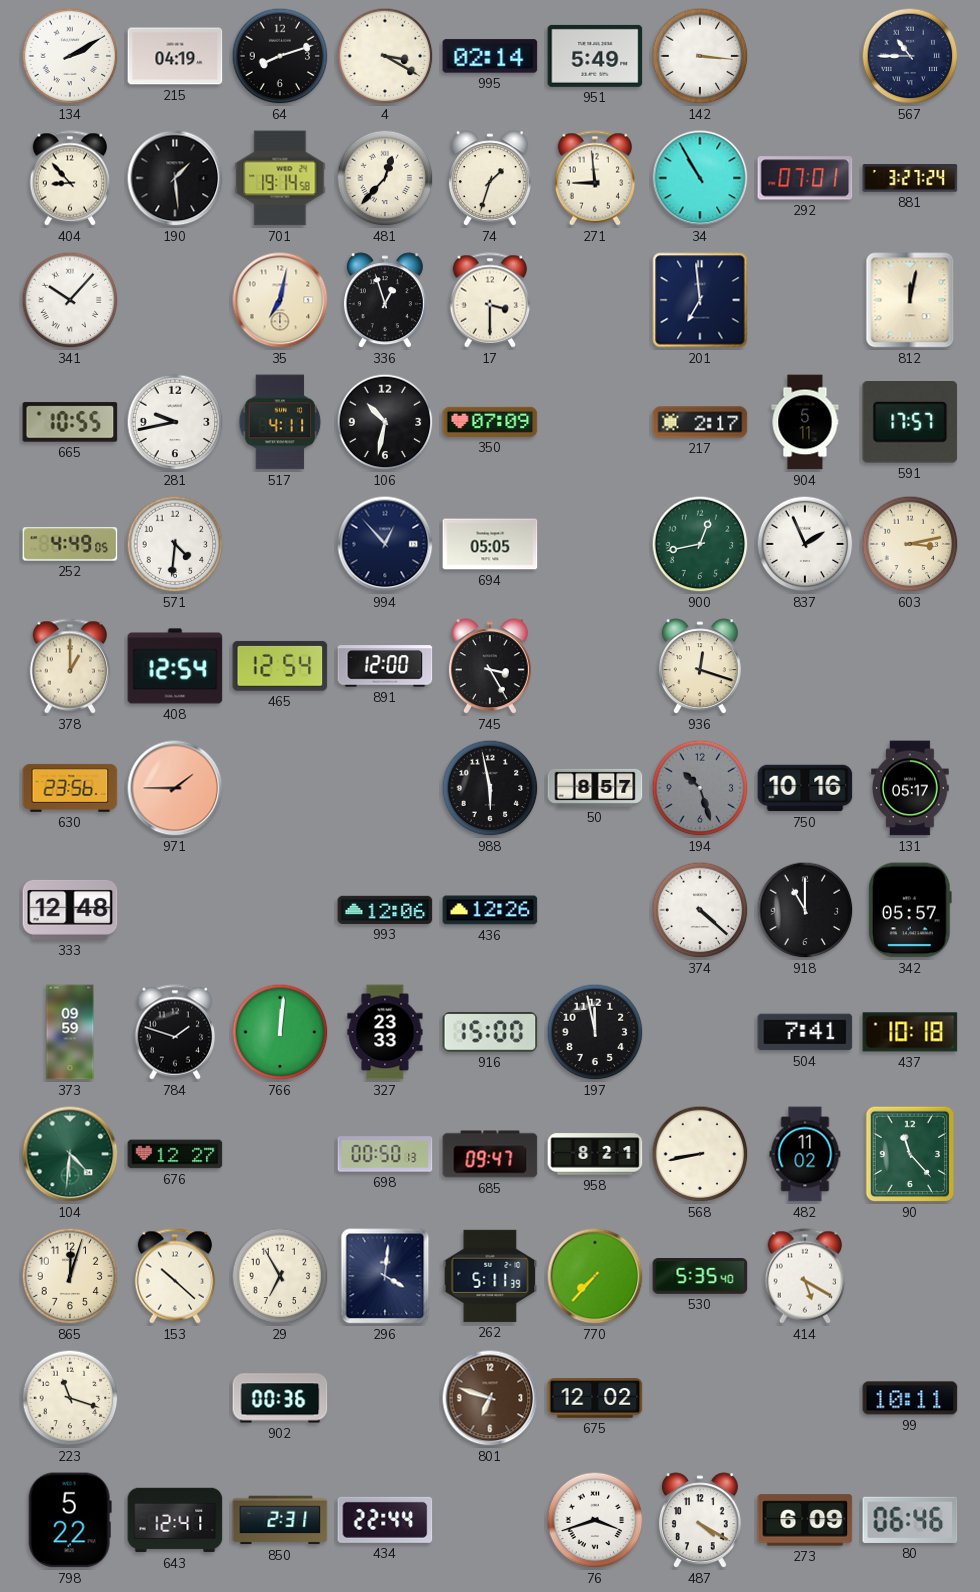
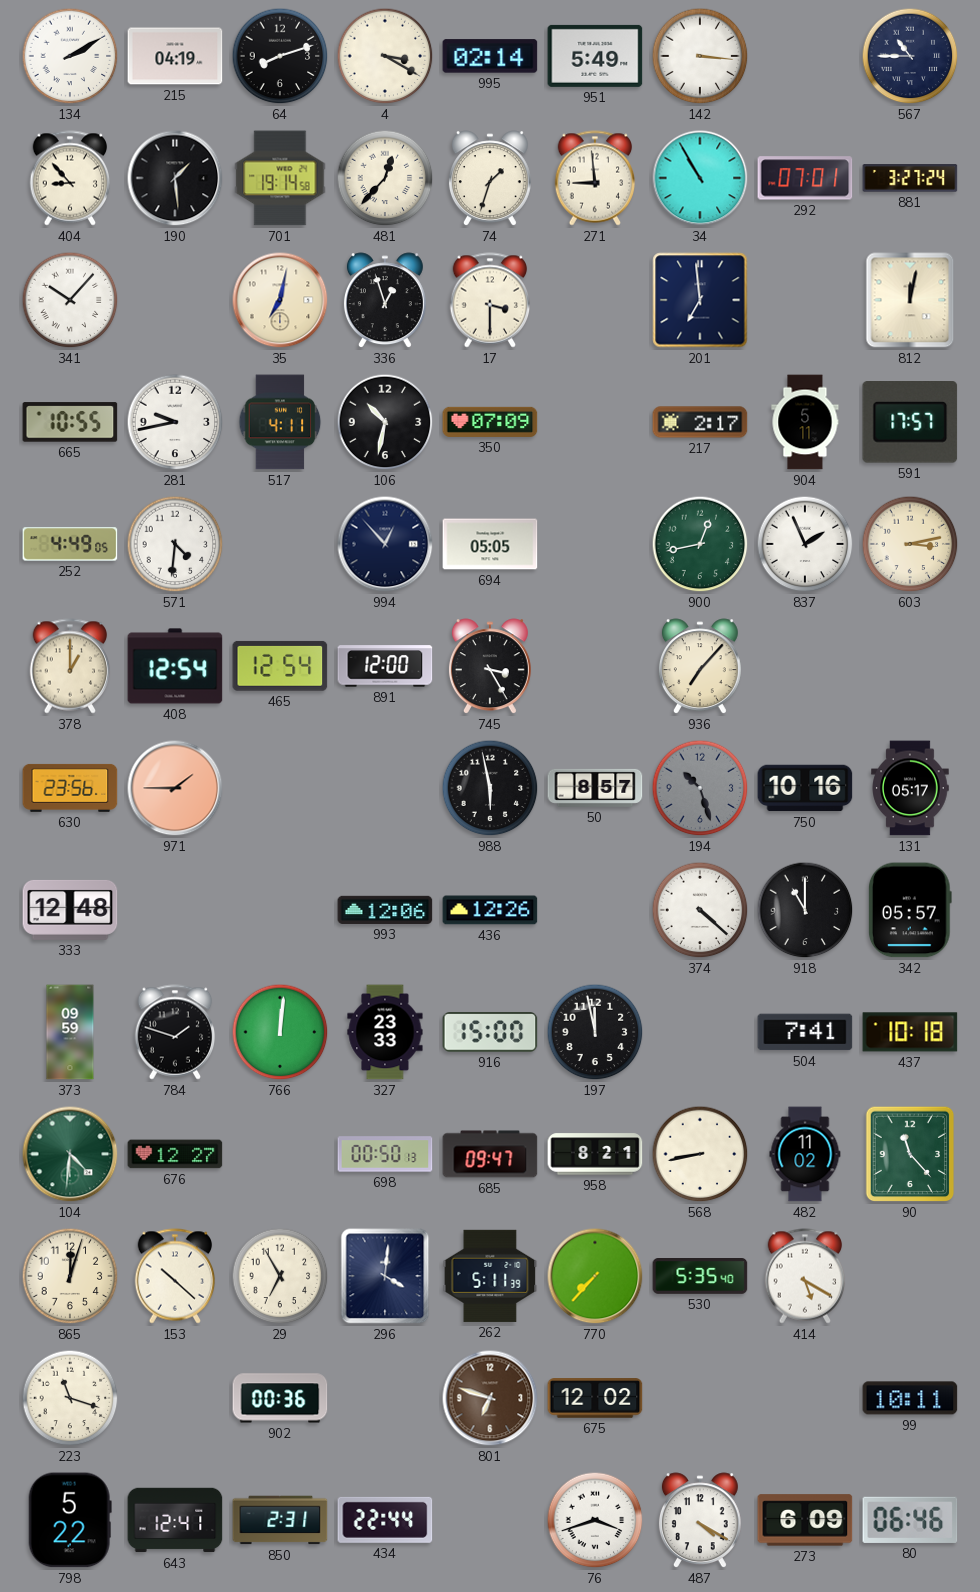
936: 12:18 -> 7:07
